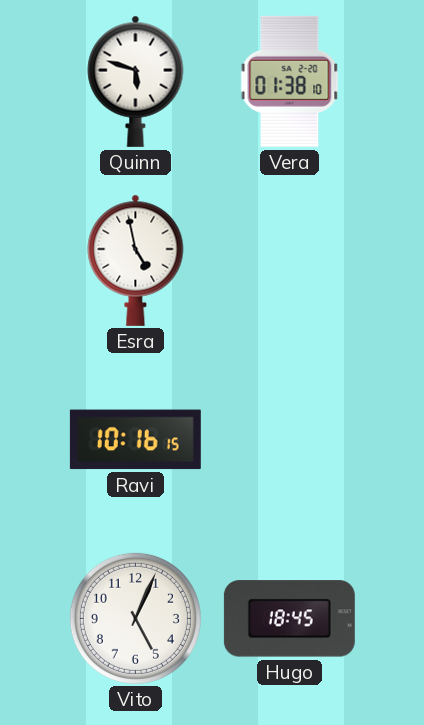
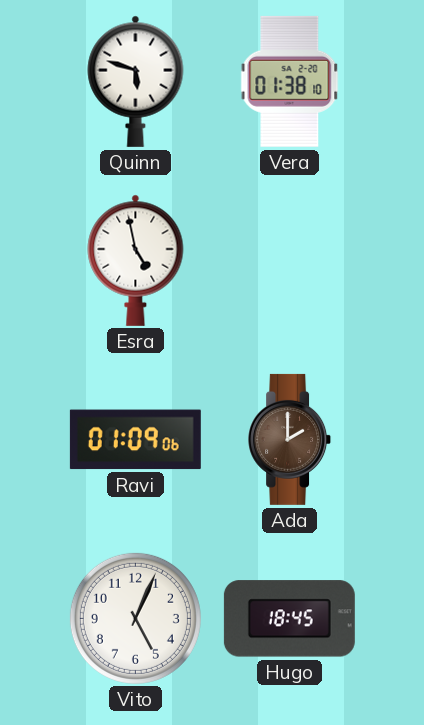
Ravi: 10:16 -> 01:09
Ada: none -> 2:00
